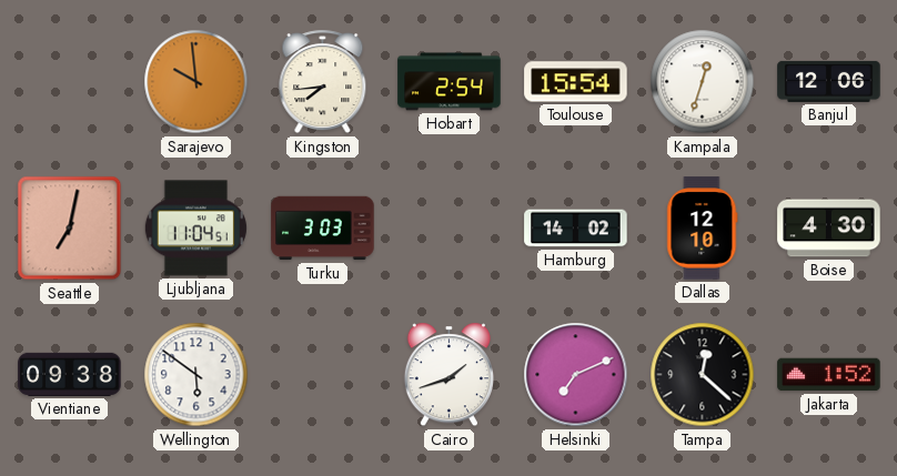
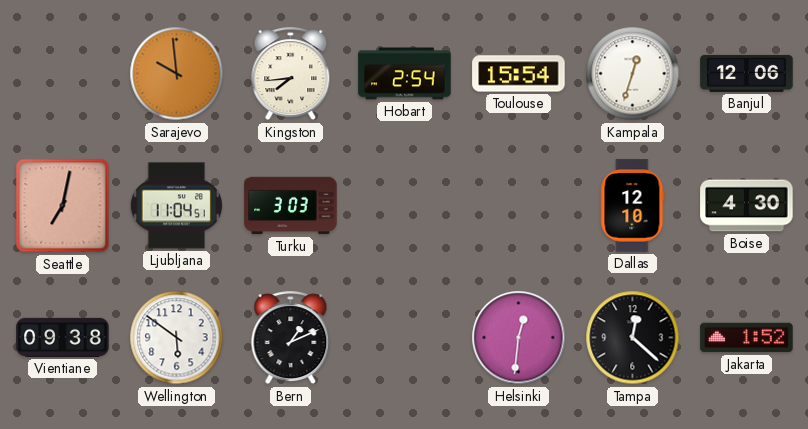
Hamburg: 14:02 -> none
Bern: none -> 1:11
Cairo: 1:42 -> none
Helsinki: 7:11 -> 12:31
